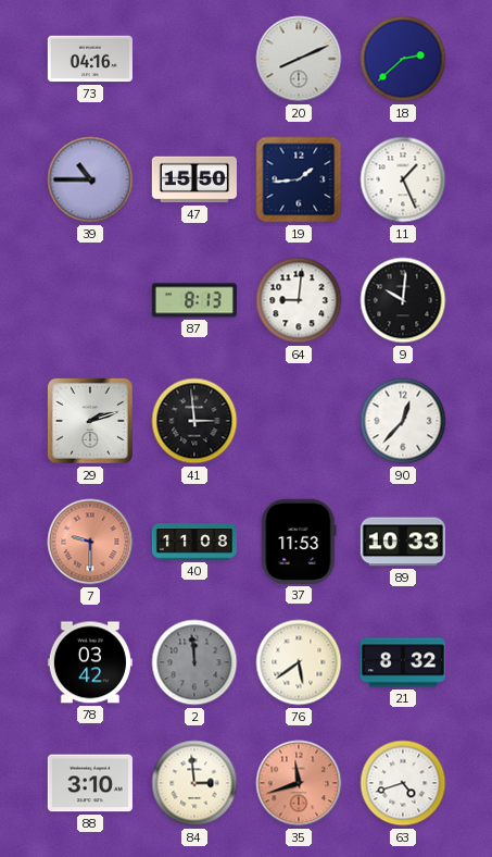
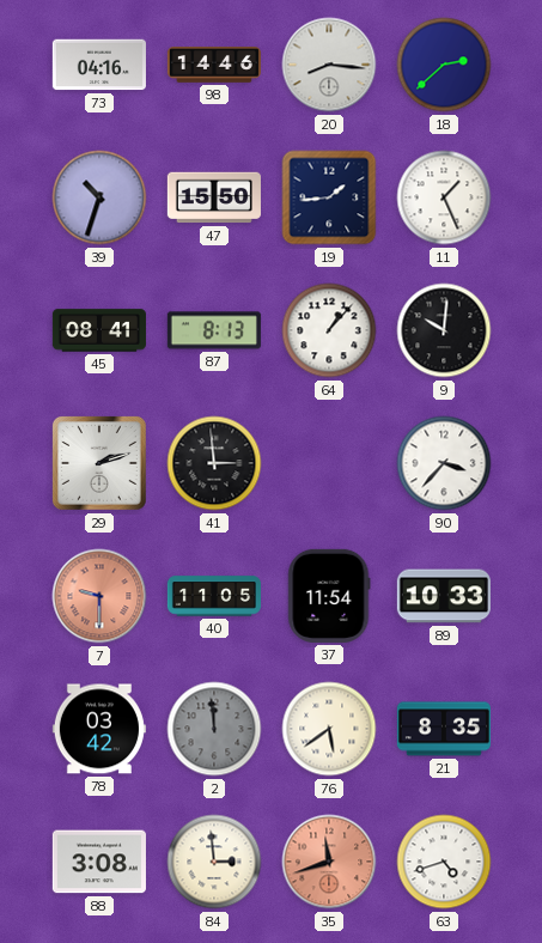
98: none -> 14:46
20: 8:11 -> 8:16
39: 10:45 -> 10:33
45: none -> 08:41
64: 9:01 -> 1:07
90: 12:37 -> 3:37
40: 11:08 -> 11:05
37: 11:53 -> 11:54
21: 8:32 -> 8:35
88: 3:10 -> 3:08
